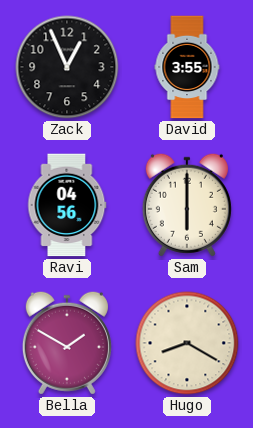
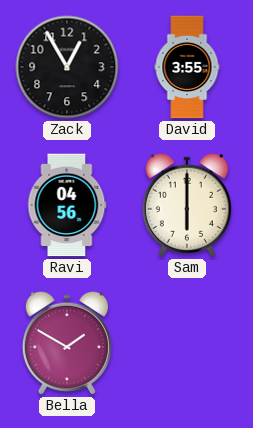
Zack: 12:56 -> 12:55
Hugo: 8:20 -> none
